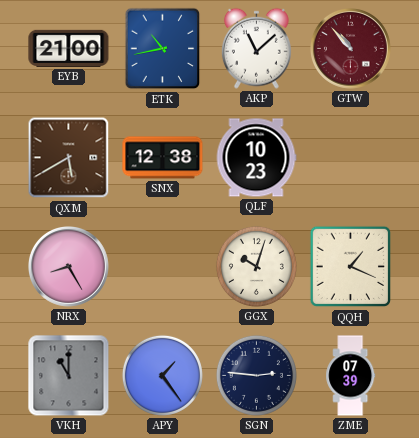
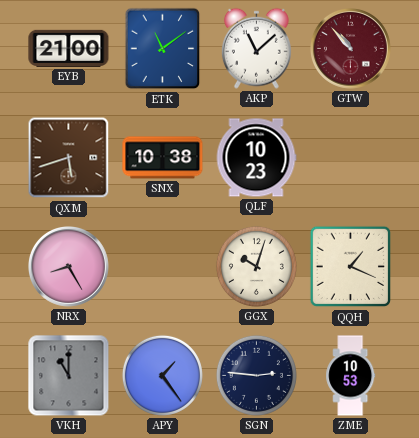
ETK: 10:43 -> 11:09
QXM: 5:40 -> 5:42
SNX: 12:38 -> 10:38
ZME: 07:39 -> 10:53
